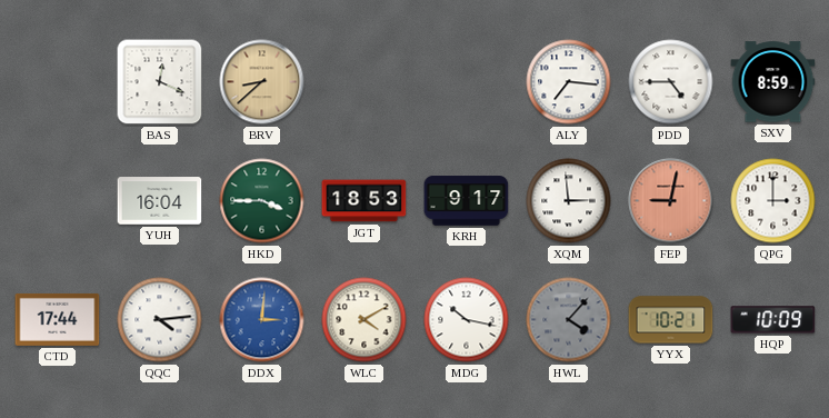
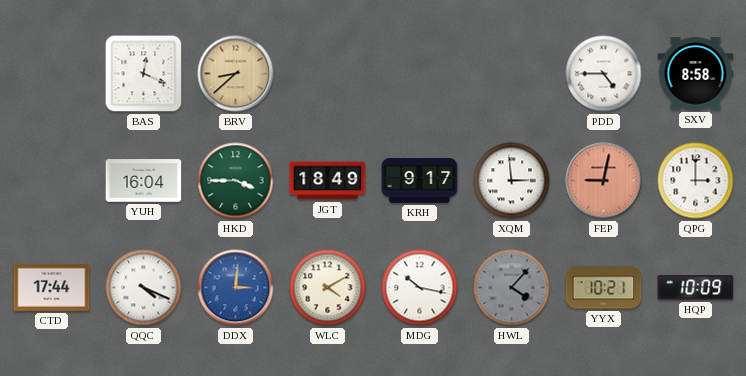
ALY: 7:16 -> none
SXV: 8:59 -> 8:58
JGT: 18:53 -> 18:49
QQC: 4:14 -> 4:19
